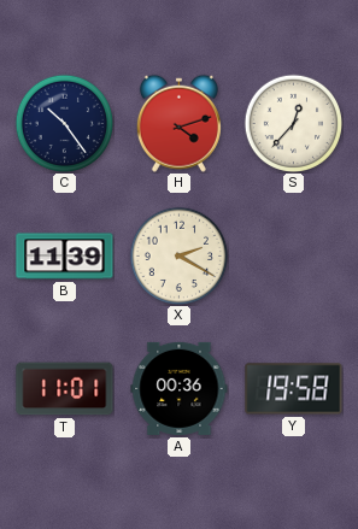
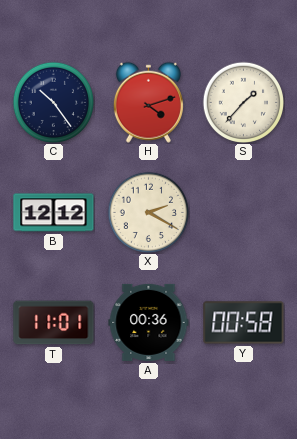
S: 12:37 -> 1:37
B: 11:39 -> 12:12
Y: 19:58 -> 00:58
